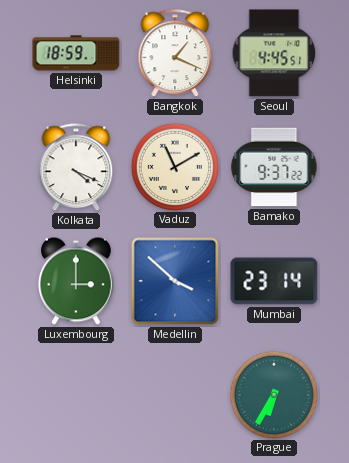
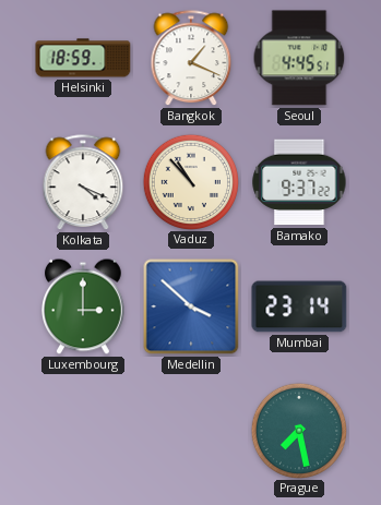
Vaduz: 11:10 -> 10:53
Prague: 6:35 -> 7:28
